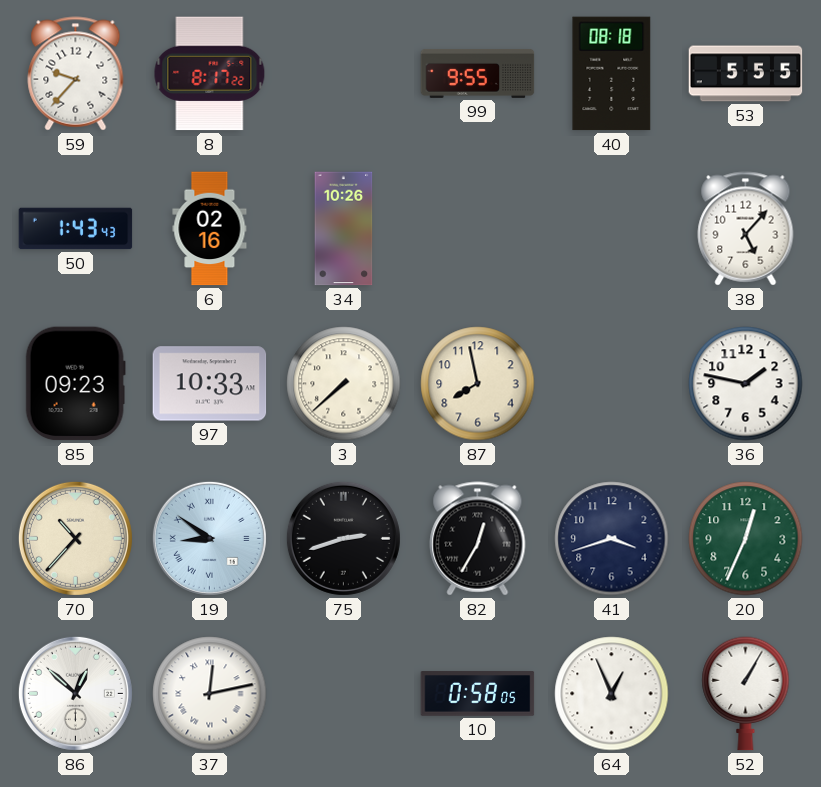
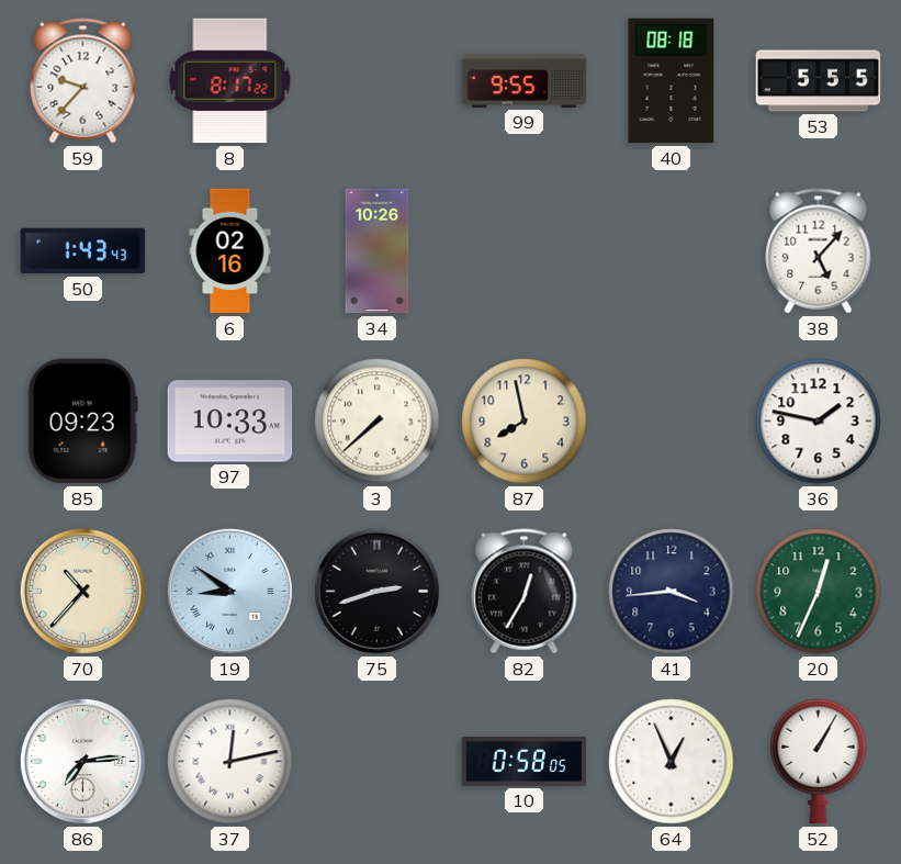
41: 3:42 -> 3:44
86: 12:52 -> 7:14
